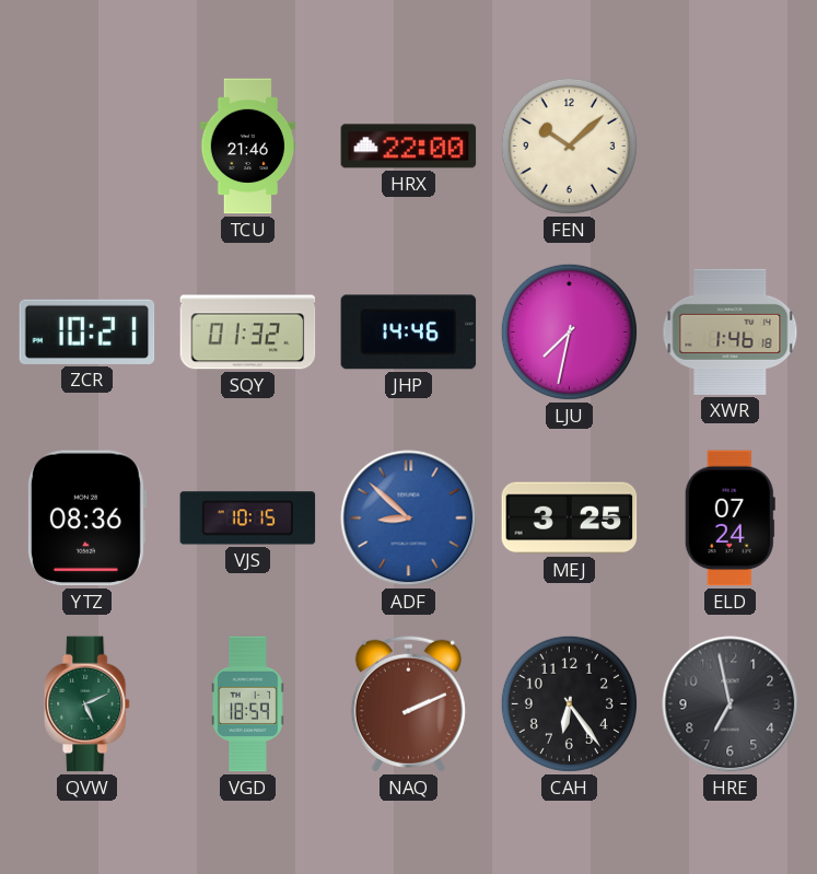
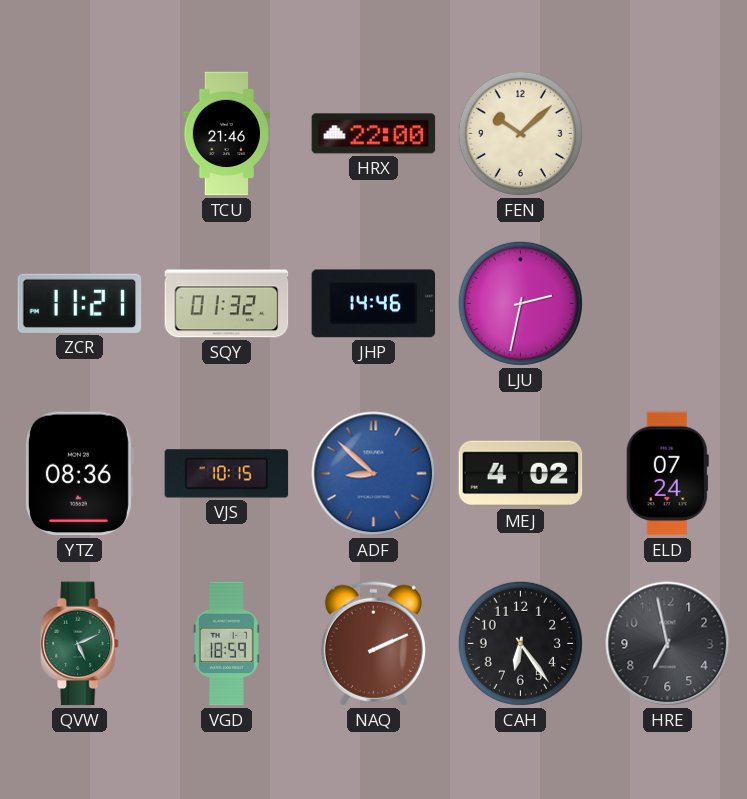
ZCR: 10:21 -> 11:21
LJU: 7:32 -> 2:32
XWR: 1:46 -> none
MEJ: 3:25 -> 4:02
